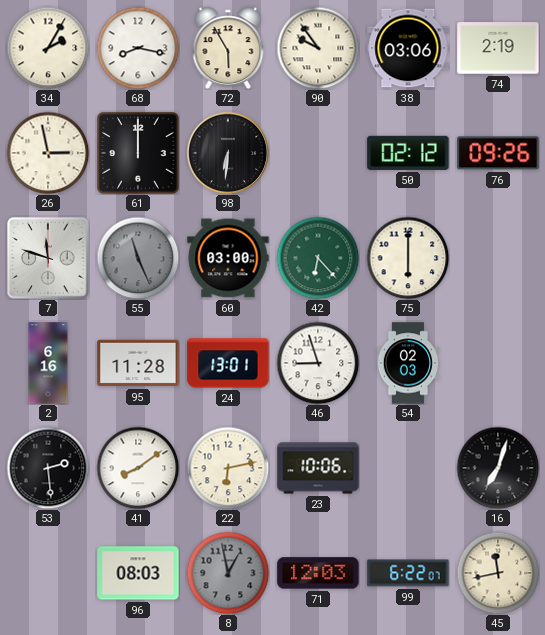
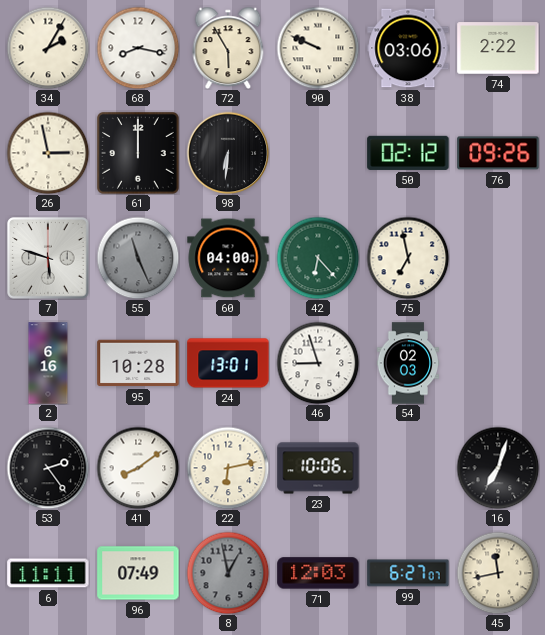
90: 9:54 -> 9:49
74: 2:19 -> 2:22
7: 11:48 -> 5:48
60: 03:00 -> 04:00
75: 6:00 -> 6:58
95: 11:28 -> 10:28
53: 2:29 -> 2:24
6: none -> 11:11
96: 08:03 -> 07:49
99: 6:22 -> 6:27
